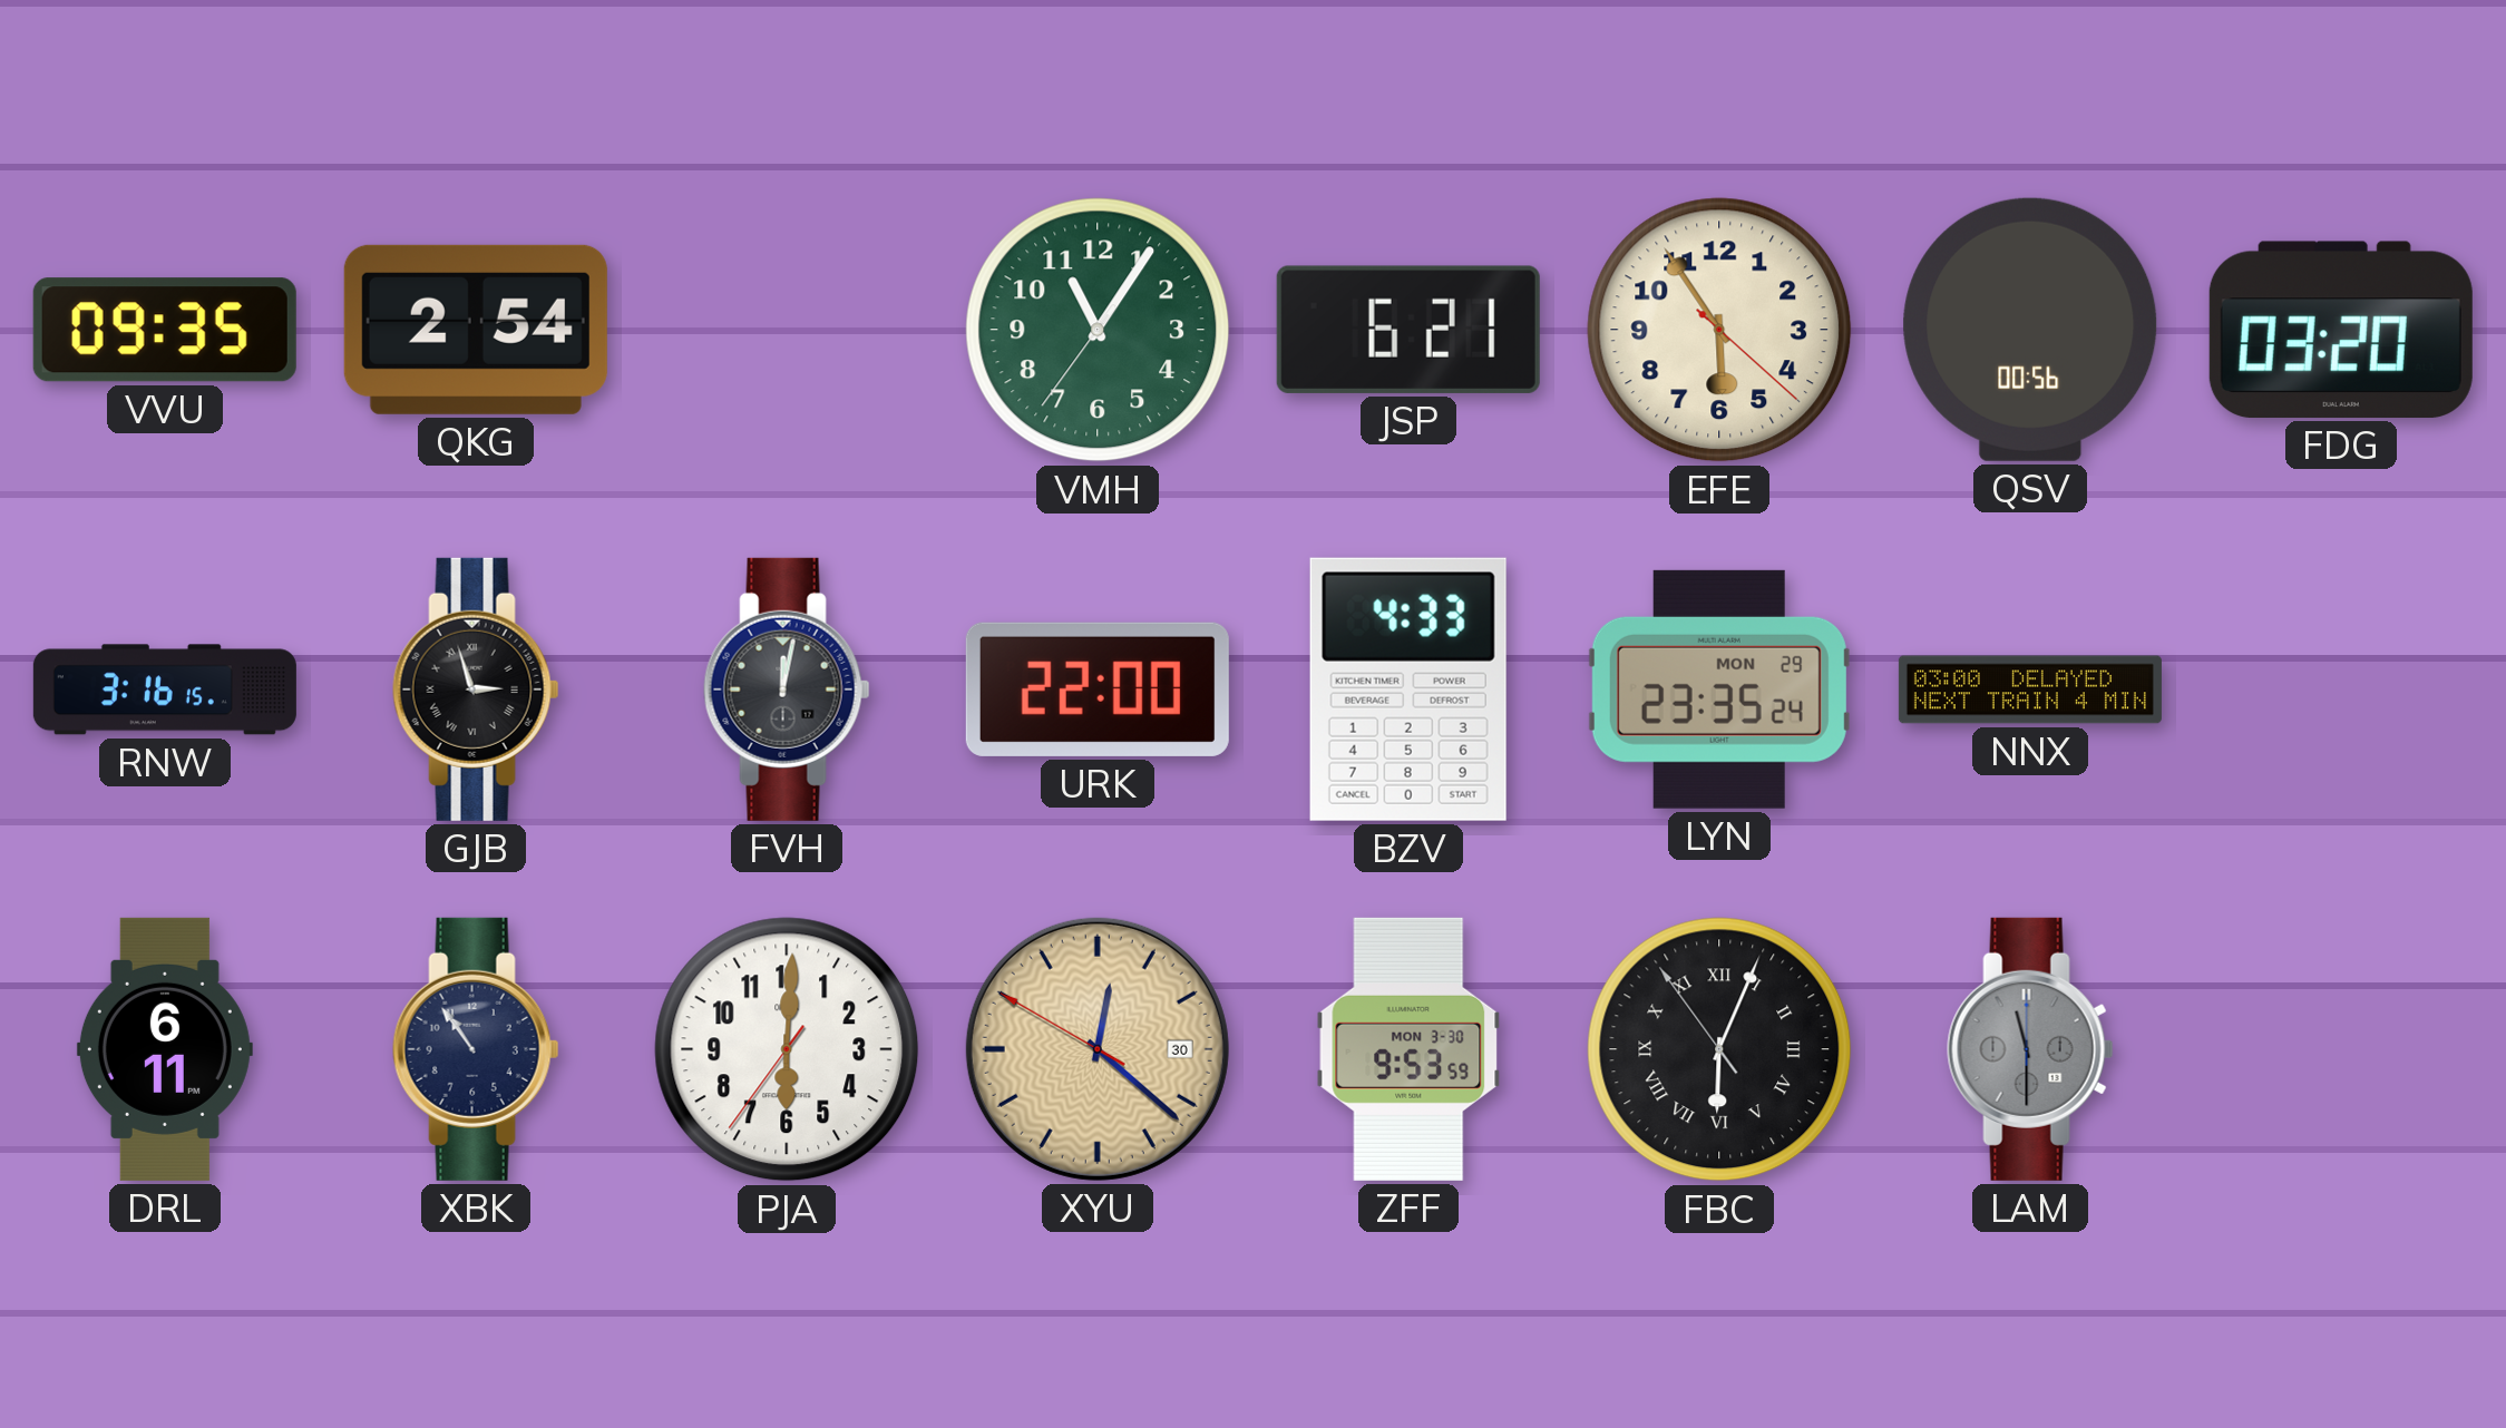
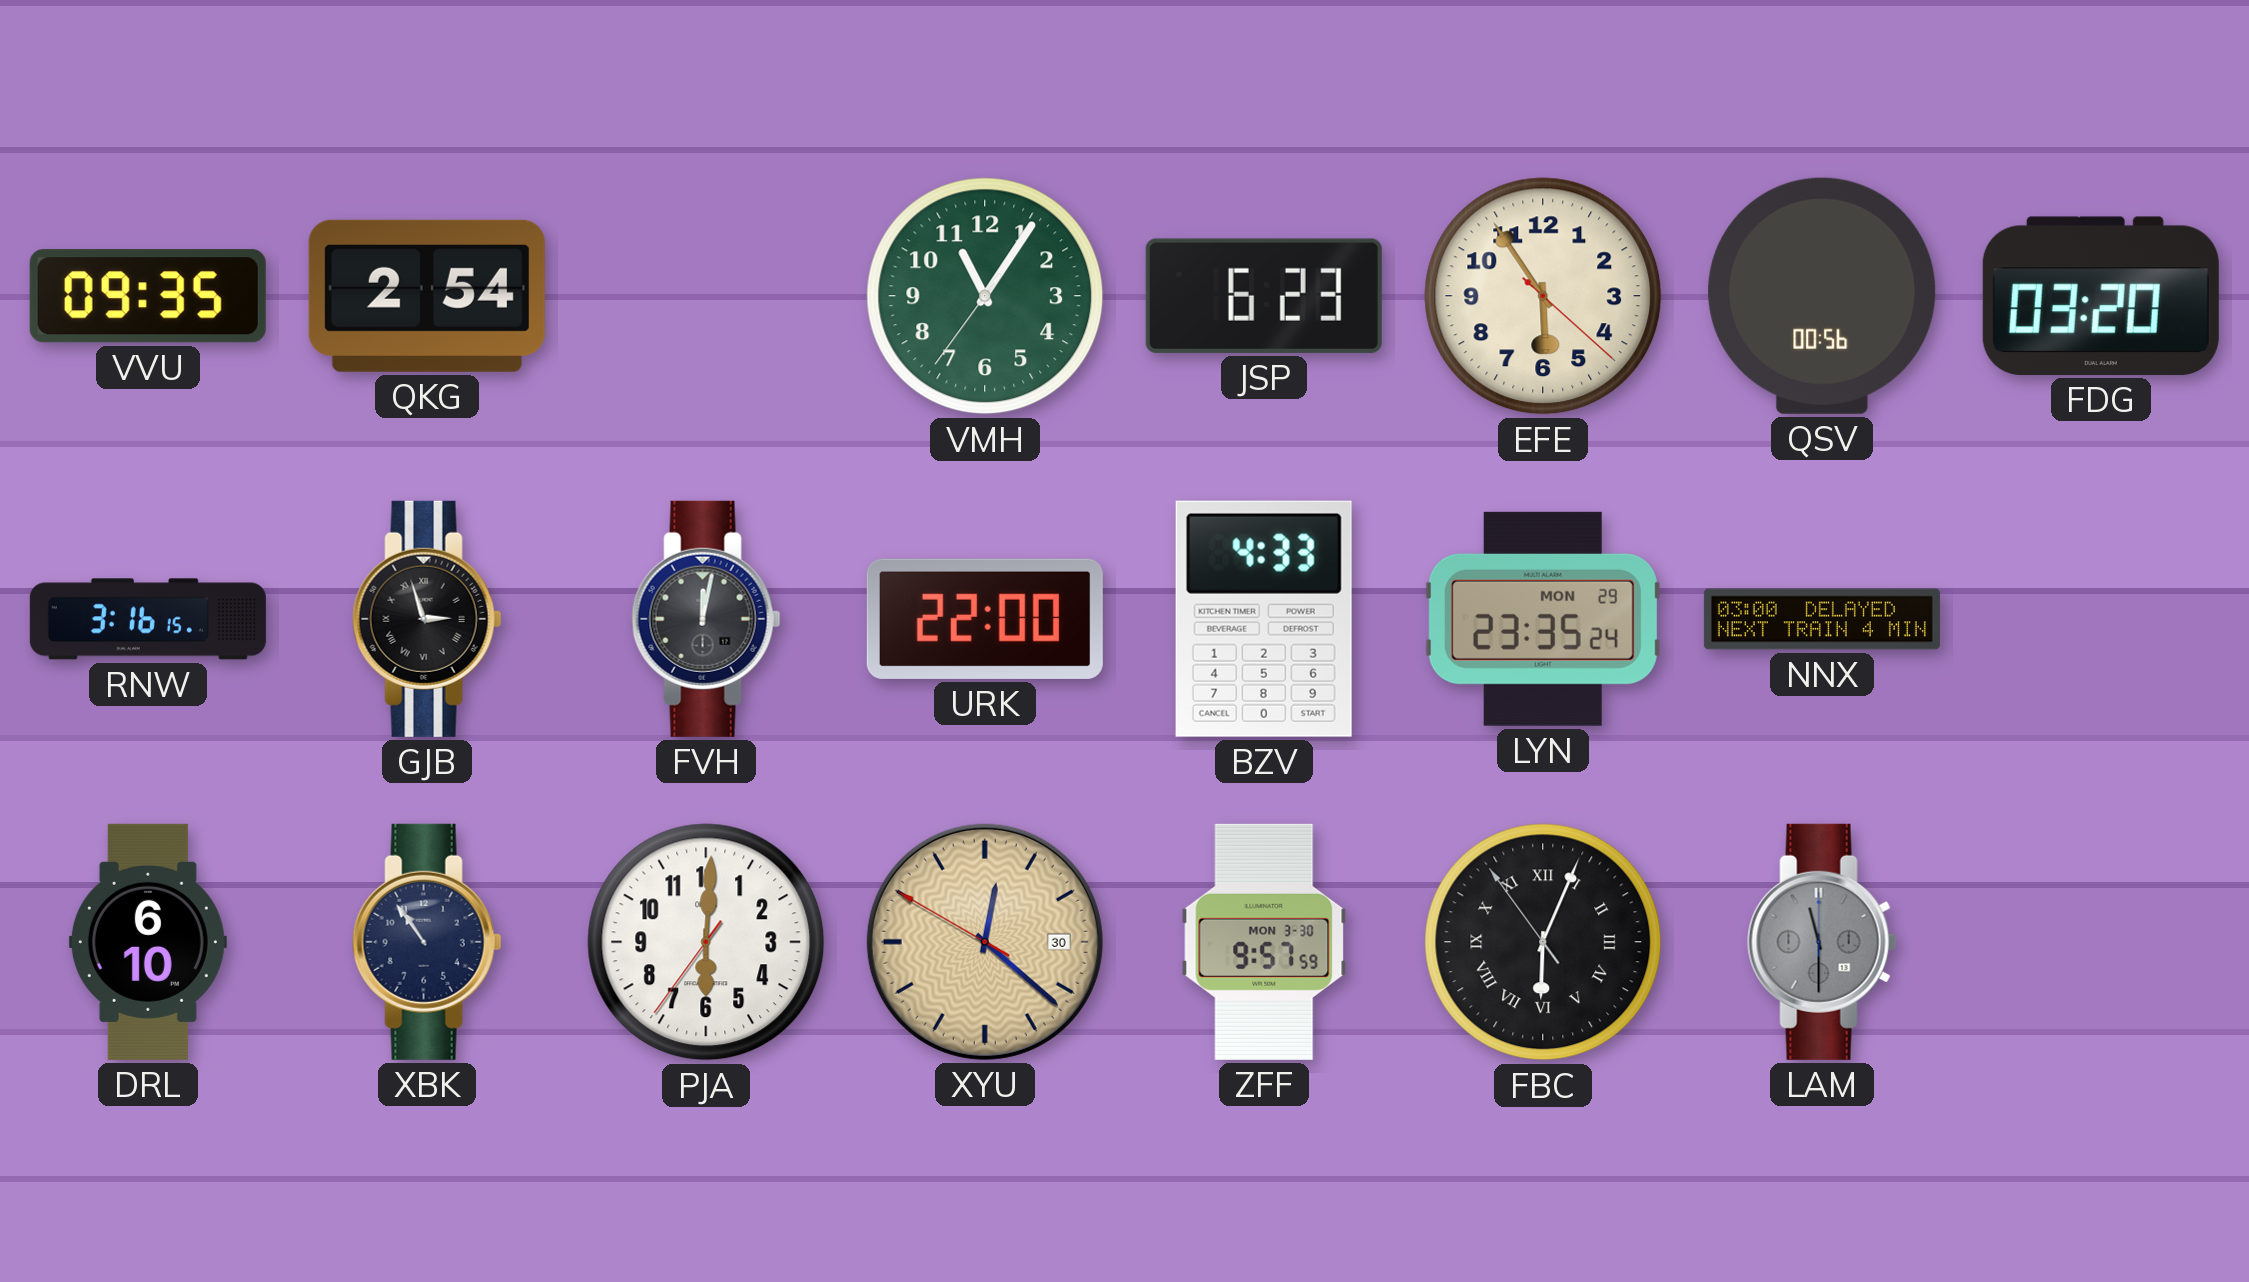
JSP: 6:21 -> 6:23
DRL: 6:11 -> 6:10
ZFF: 9:53 -> 9:57
